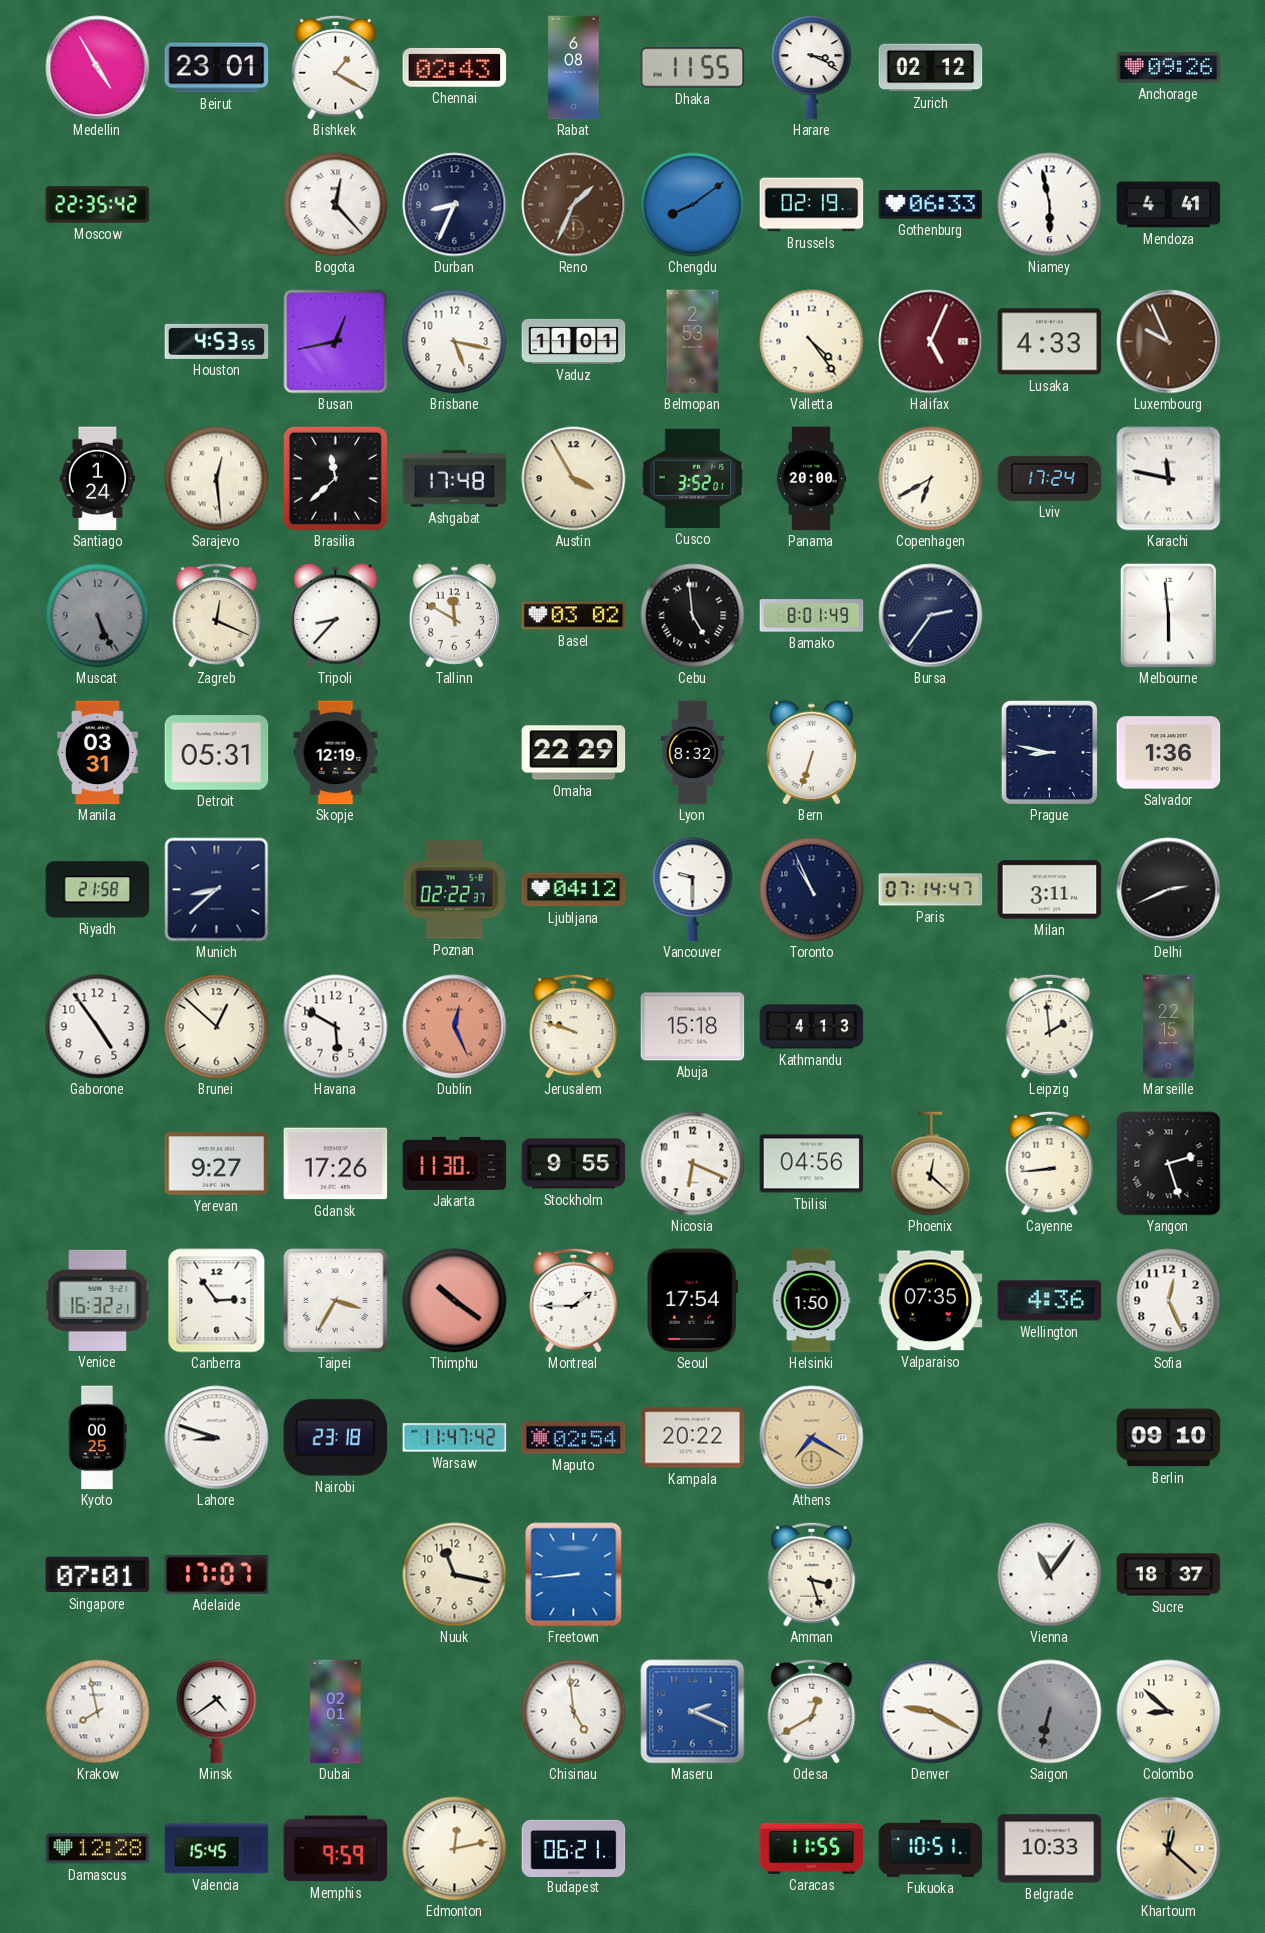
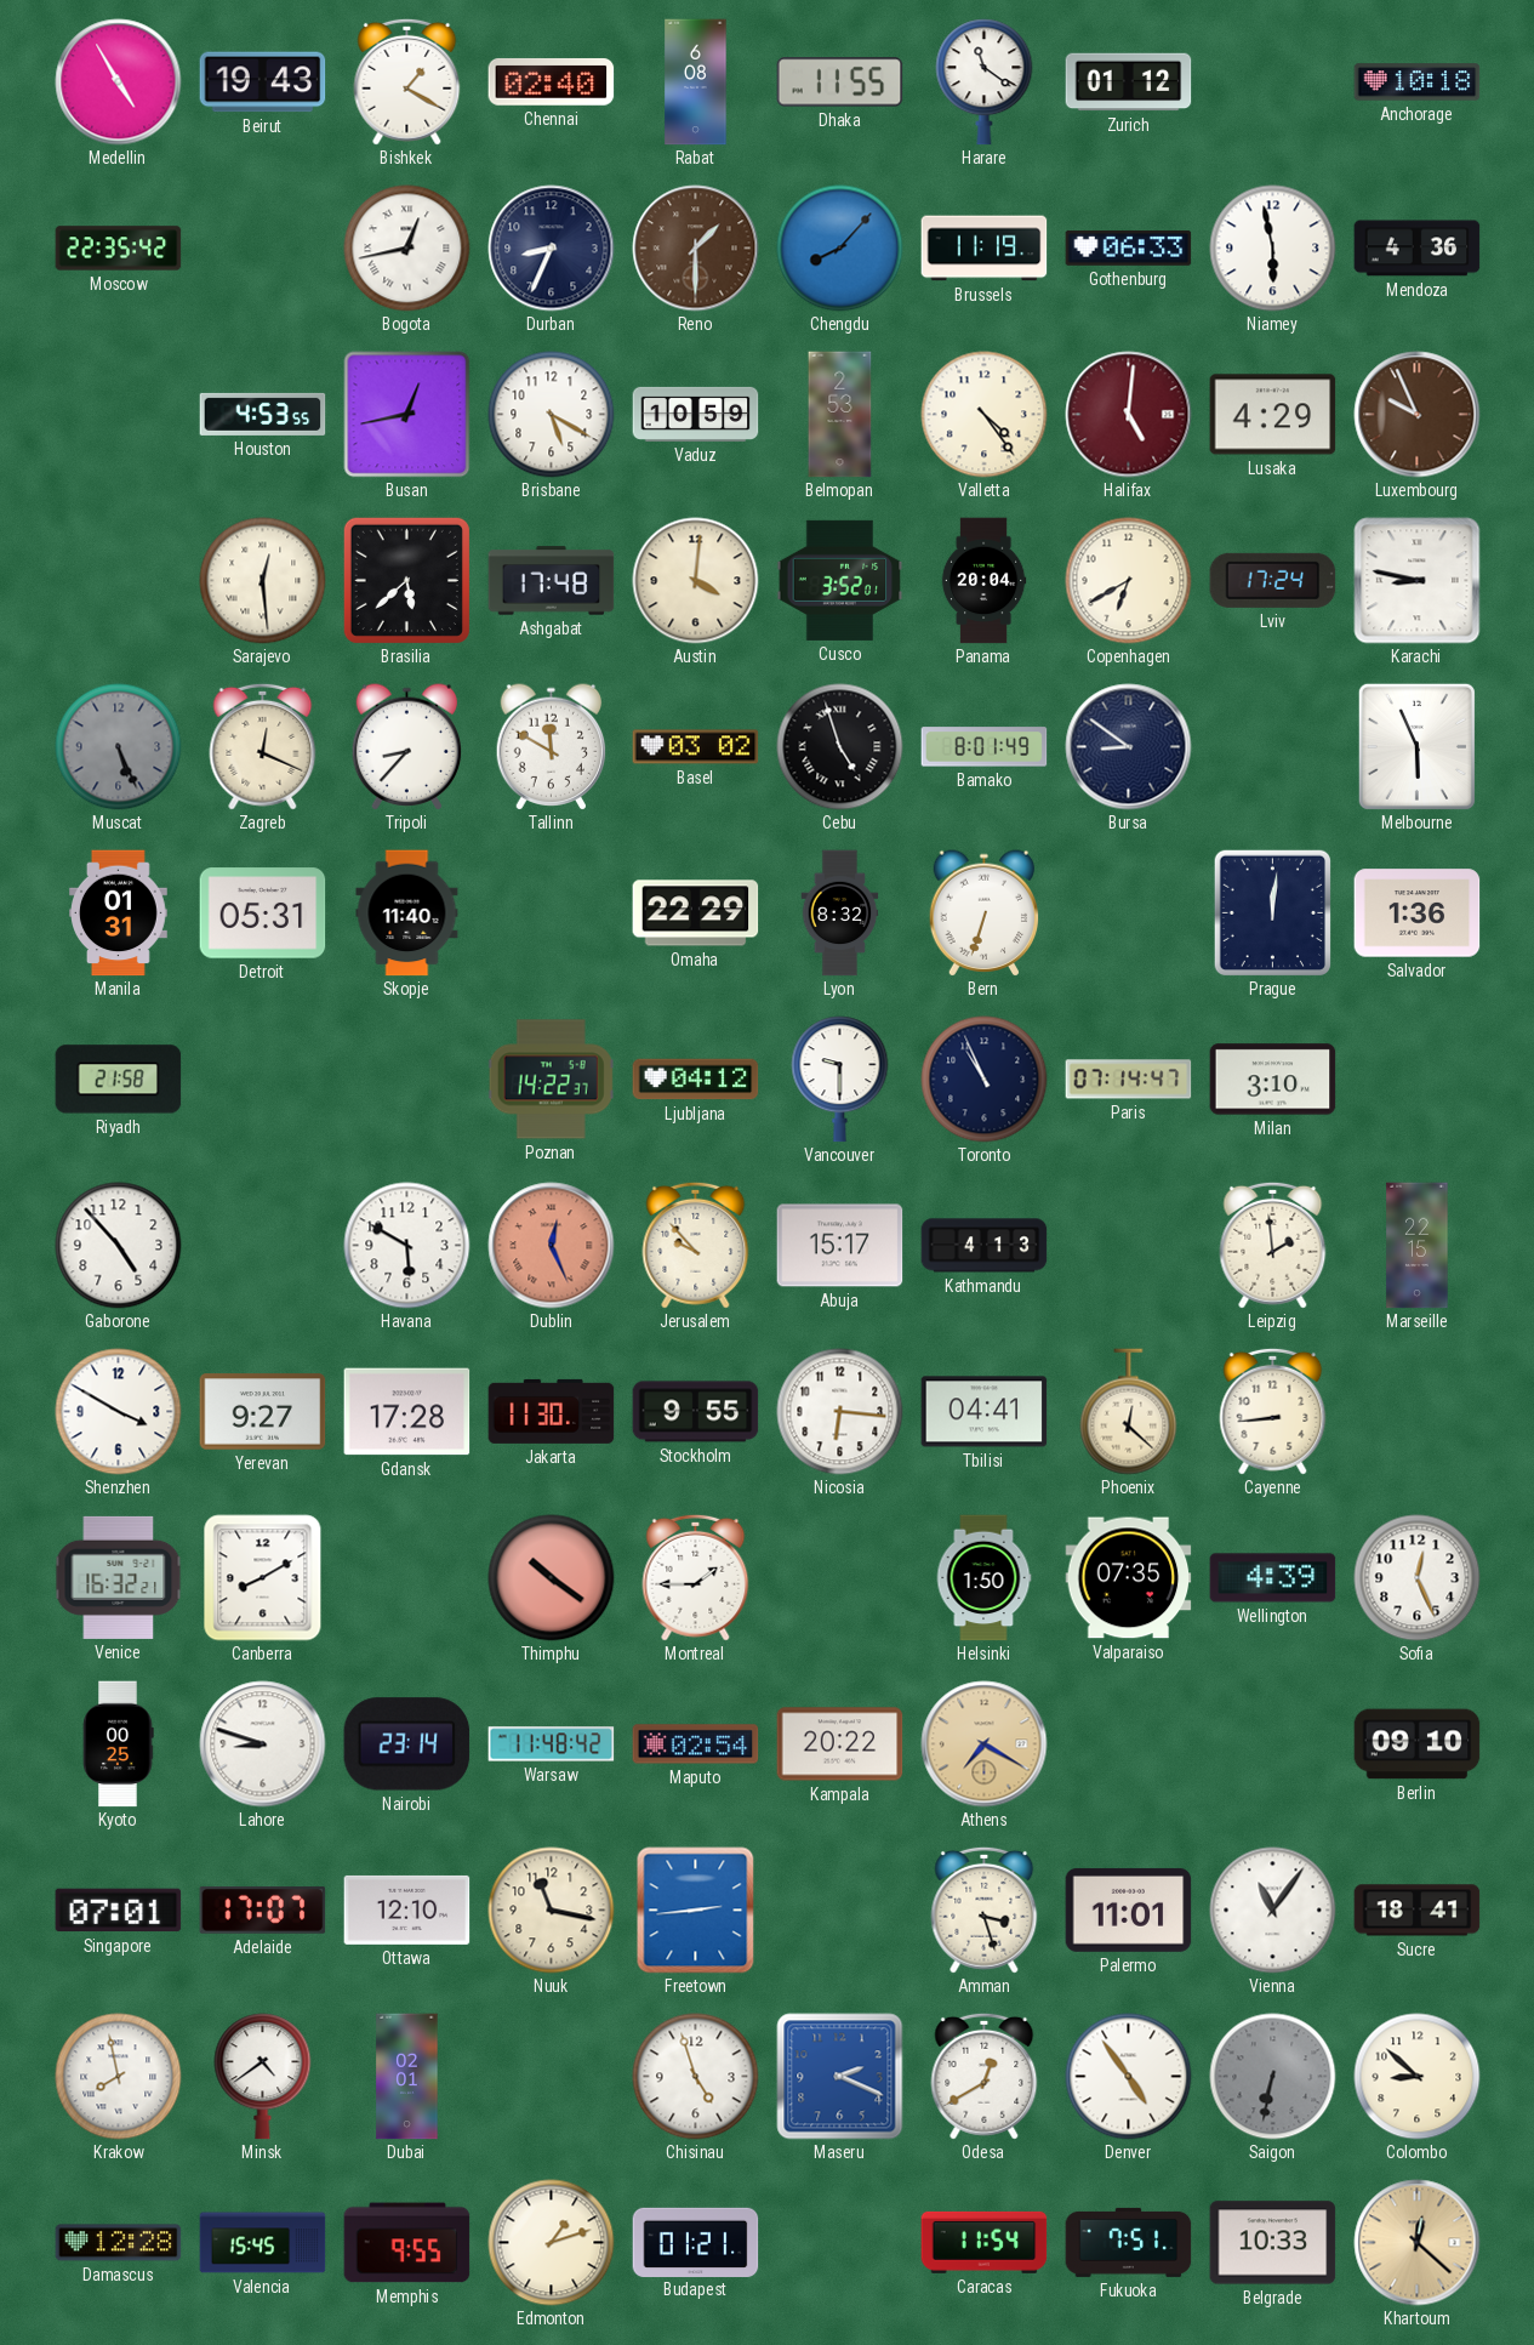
Beirut: 23:01 -> 19:43
Chennai: 02:43 -> 02:40
Harare: 3:19 -> 11:21
Zurich: 02:12 -> 01:12
Anchorage: 09:26 -> 10:18
Bogota: 12:23 -> 12:43
Reno: 1:34 -> 1:30
Chengdu: 8:09 -> 8:07
Brussels: 02:19 -> 11:19
Mendoza: 4:41 -> 4:36
Brisbane: 5:17 -> 5:20
Vaduz: 11:01 -> 10:59
Halifax: 5:04 -> 5:01
Lusaka: 4:33 -> 4:29
Santiago: 1:24 -> none
Brasilia: 11:38 -> 5:38
Austin: 3:55 -> 4:01
Panama: 20:00 -> 20:04
Karachi: 11:47 -> 8:47
Cebu: 4:59 -> 4:57
Bursa: 2:36 -> 8:51
Melbourne: 5:59 -> 5:56
Manila: 03:31 -> 01:31
Skopje: 12:19 -> 11:40
Prague: 8:47 -> 12:01
Munich: 8:38 -> none
Poznan: 02:22 -> 14:22
Milan: 3:11 -> 3:10
Delhi: 2:41 -> none
Gaborone: 4:54 -> 4:53
Brunei: 12:52 -> none
Jerusalem: 9:48 -> 9:53
Abuja: 15:18 -> 15:17
Shenzhen: none -> 3:50
Gdansk: 17:26 -> 17:28
Nicosia: 6:19 -> 6:16
Tbilisi: 04:56 -> 04:41
Yangon: 2:27 -> none
Canberra: 2:54 -> 8:10
Taipei: 3:35 -> none
Seoul: 17:54 -> none
Wellington: 4:36 -> 4:39
Nairobi: 23:18 -> 23:14
Warsaw: 11:47 -> 11:48
Ottawa: none -> 12:10
Freetown: 8:44 -> 2:44
Palermo: none -> 11:01
Sucre: 18:37 -> 18:41
Chisinau: 4:59 -> 4:57
Denver: 9:20 -> 4:54
Memphis: 9:59 -> 9:55
Edmonton: 12:13 -> 1:12
Budapest: 06:21 -> 01:21
Caracas: 11:55 -> 11:54
Fukuoka: 10:51 -> 7:51
